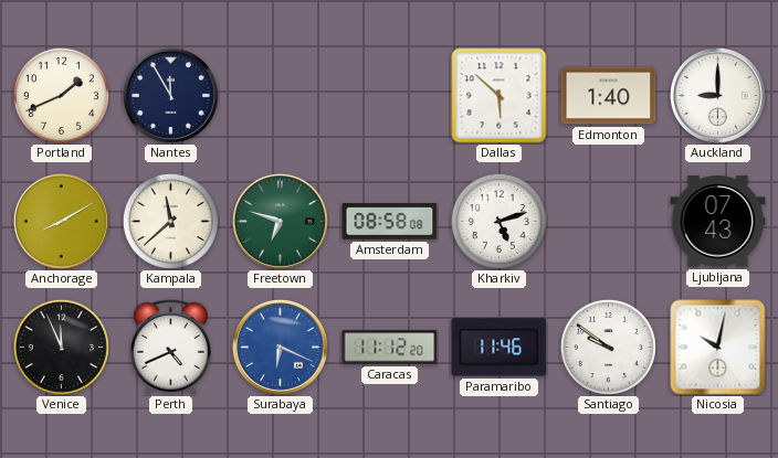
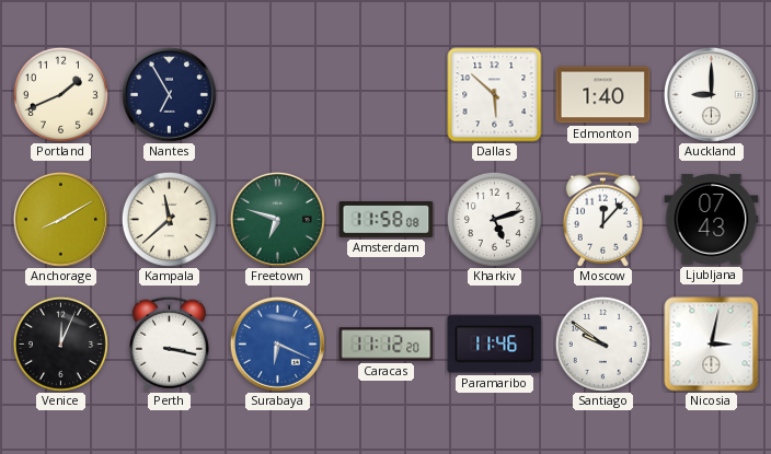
Nantes: 11:55 -> 6:55
Amsterdam: 08:58 -> 11:58
Moscow: none -> 12:07
Venice: 11:56 -> 12:04
Perth: 4:41 -> 3:17
Nicosia: 10:02 -> 3:02
